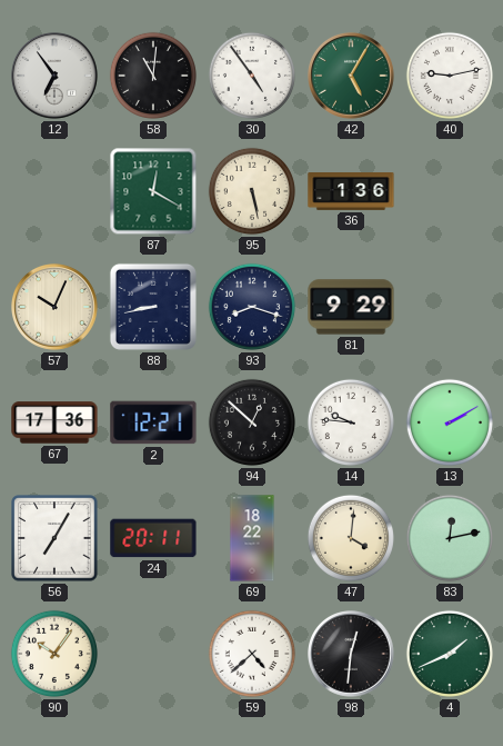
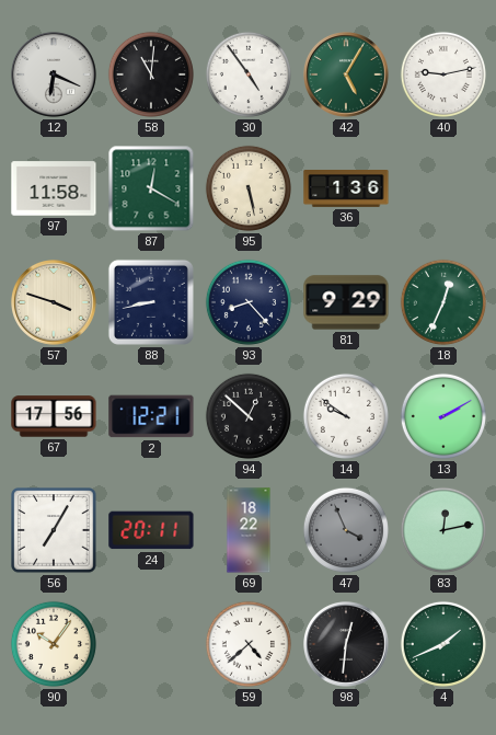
12: 6:54 -> 6:19
97: none -> 11:58
57: 10:04 -> 3:48
93: 8:18 -> 8:23
18: none -> 12:34
67: 17:36 -> 17:56
14: 9:46 -> 9:51
47: 4:01 -> 3:56
47 dial: cream -> grey
